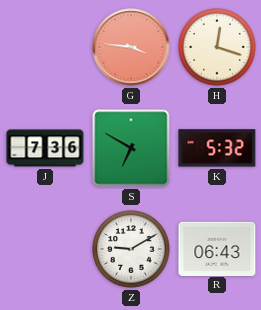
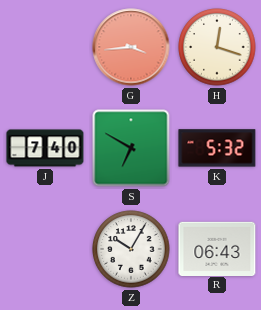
G: 3:46 -> 3:44
J: 7:36 -> 7:40
Z: 9:10 -> 10:05
